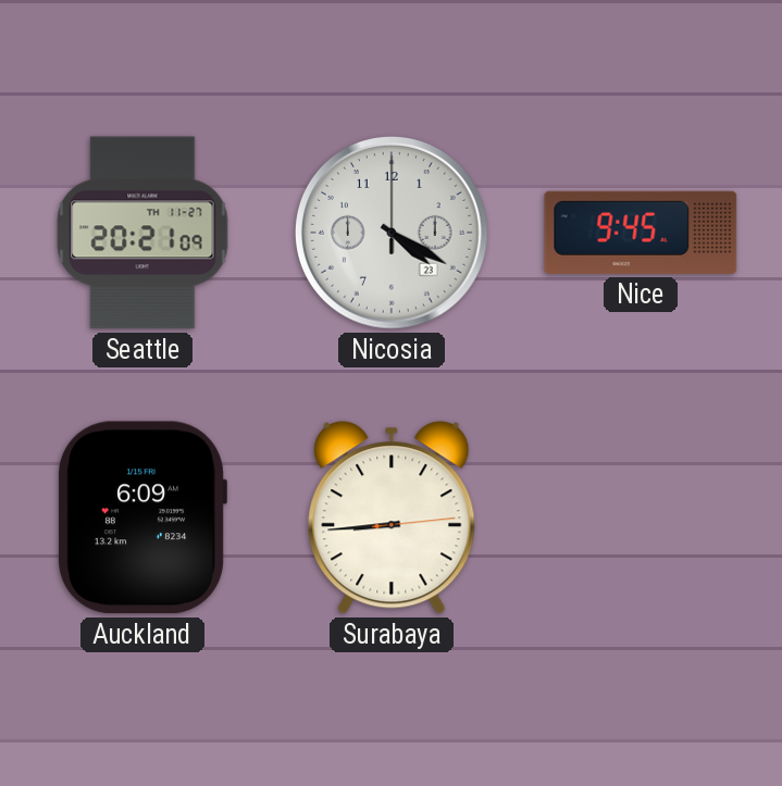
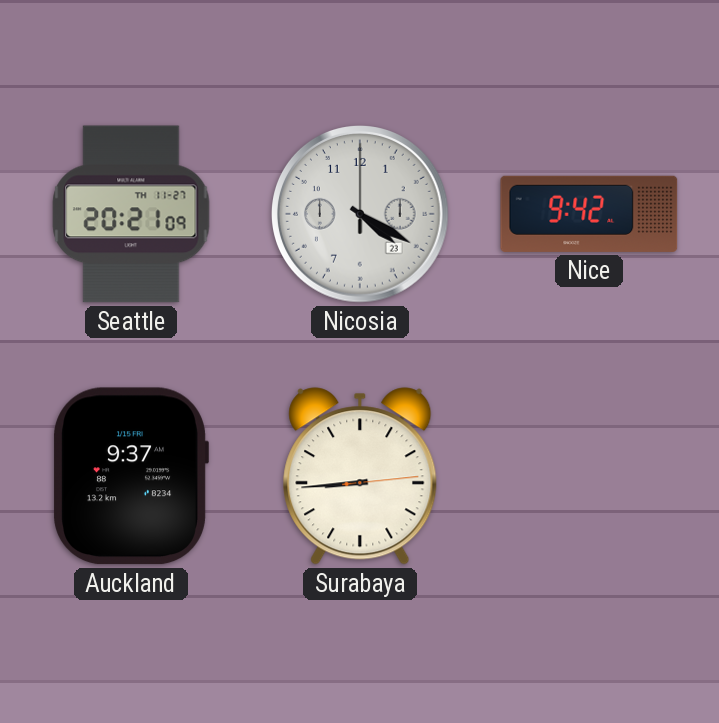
Nice: 9:45 -> 9:42
Auckland: 6:09 -> 9:37
